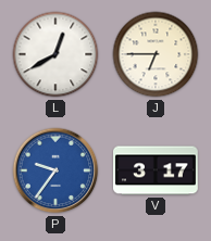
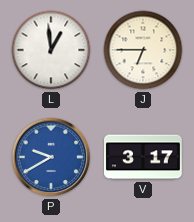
L: 12:40 -> 12:59
P: 9:36 -> 9:40
